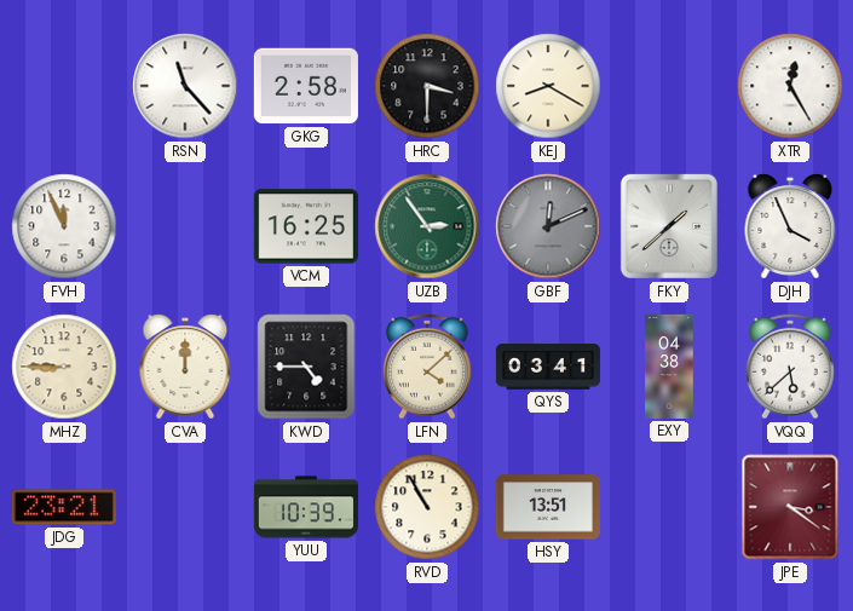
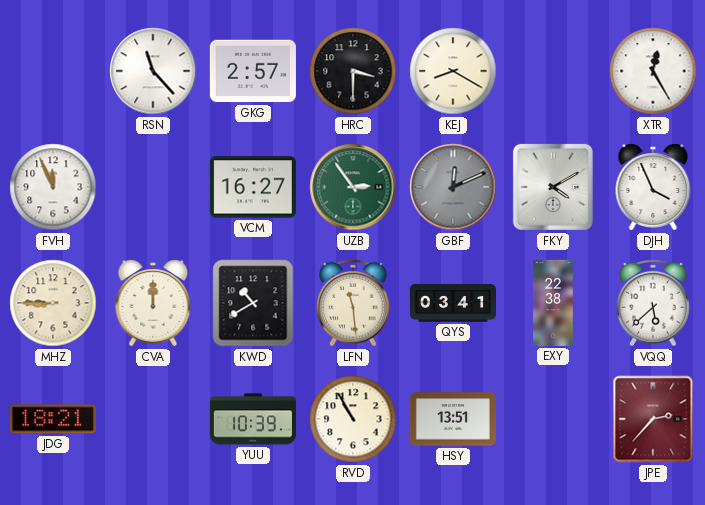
GKG: 2:58 -> 2:57
VCM: 16:25 -> 16:27
FKY: 1:38 -> 4:10
KWD: 4:45 -> 10:40
LFN: 4:08 -> 11:29
EXY: 04:38 -> 22:38
JDG: 23:21 -> 18:21
JPE: 3:21 -> 2:37
